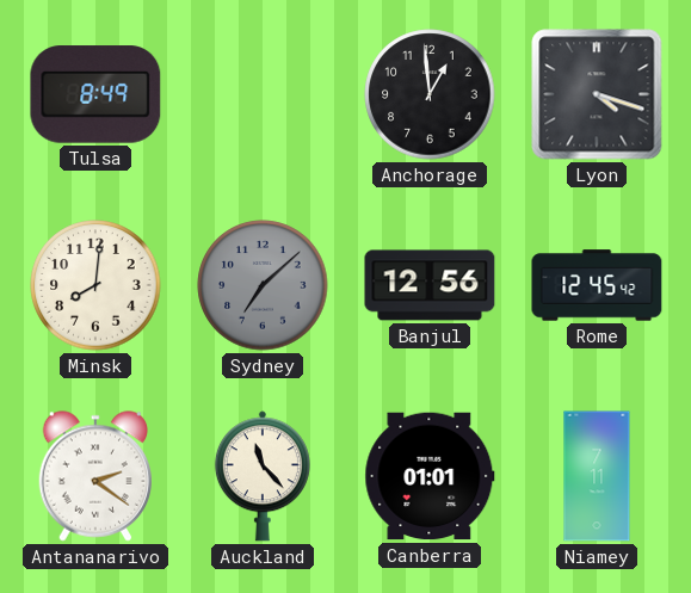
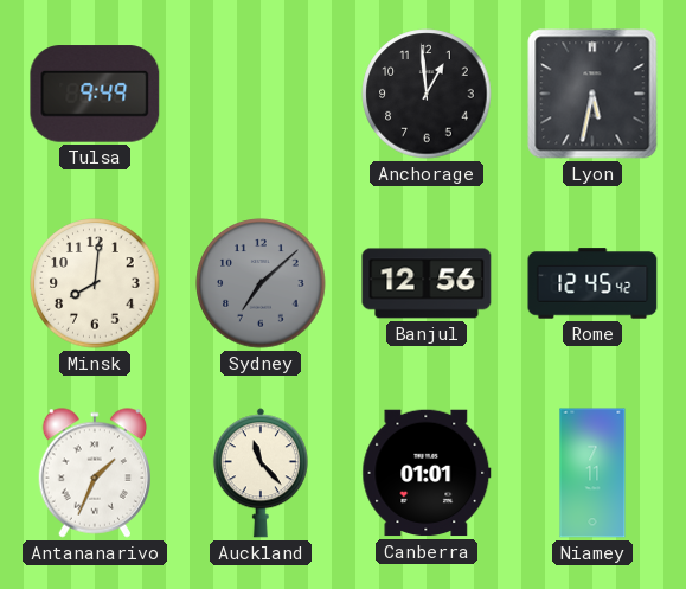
Tulsa: 8:49 -> 9:49
Lyon: 4:18 -> 5:32
Antananarivo: 2:21 -> 1:34
